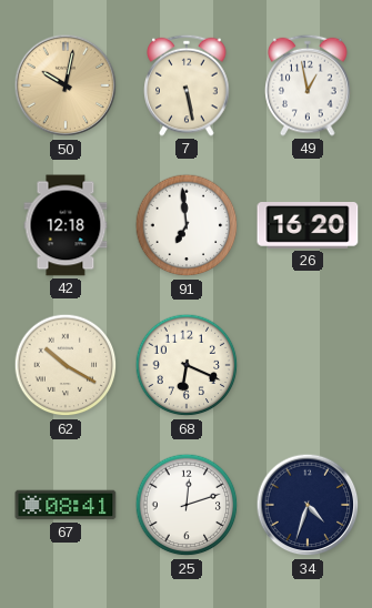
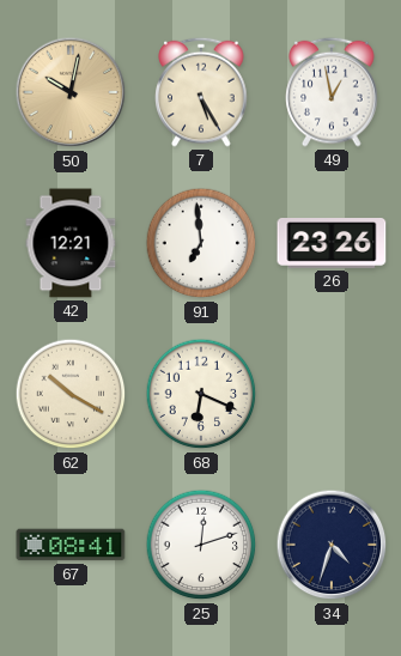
7: 5:28 -> 5:25
42: 12:18 -> 12:21
26: 16:20 -> 23:26
